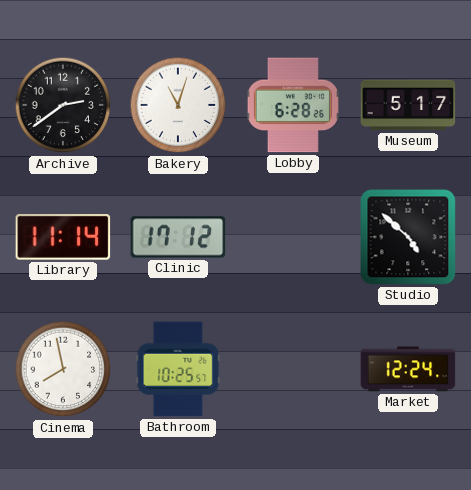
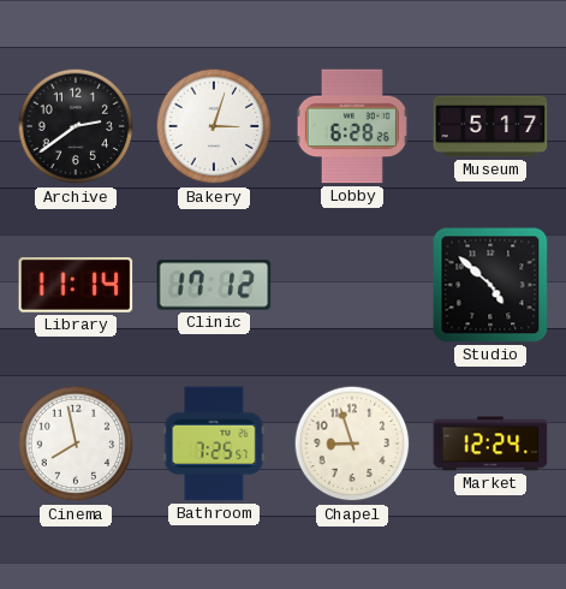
Bakery: 11:03 -> 3:03
Bathroom: 10:25 -> 7:25
Chapel: none -> 8:57
